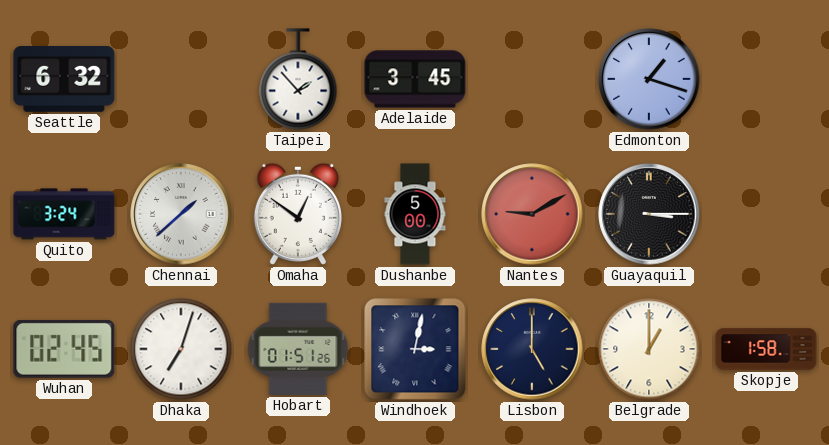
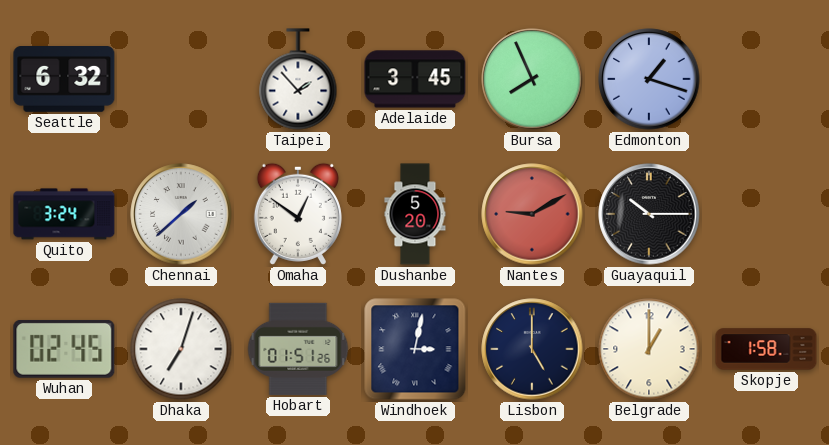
Bursa: none -> 7:56
Dushanbe: 5:00 -> 5:20
Guayaquil: 3:15 -> 10:15
